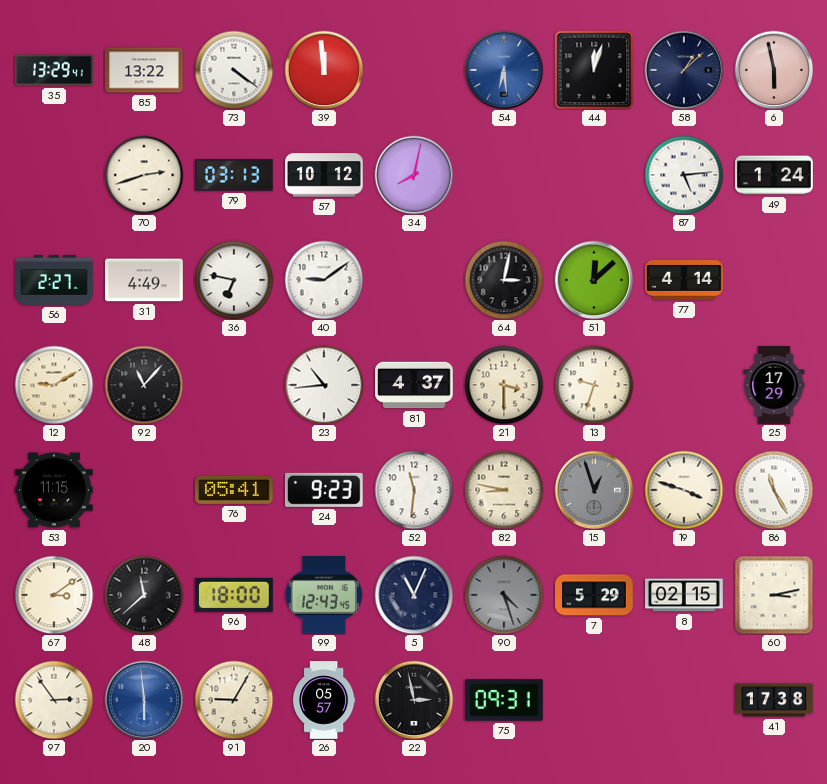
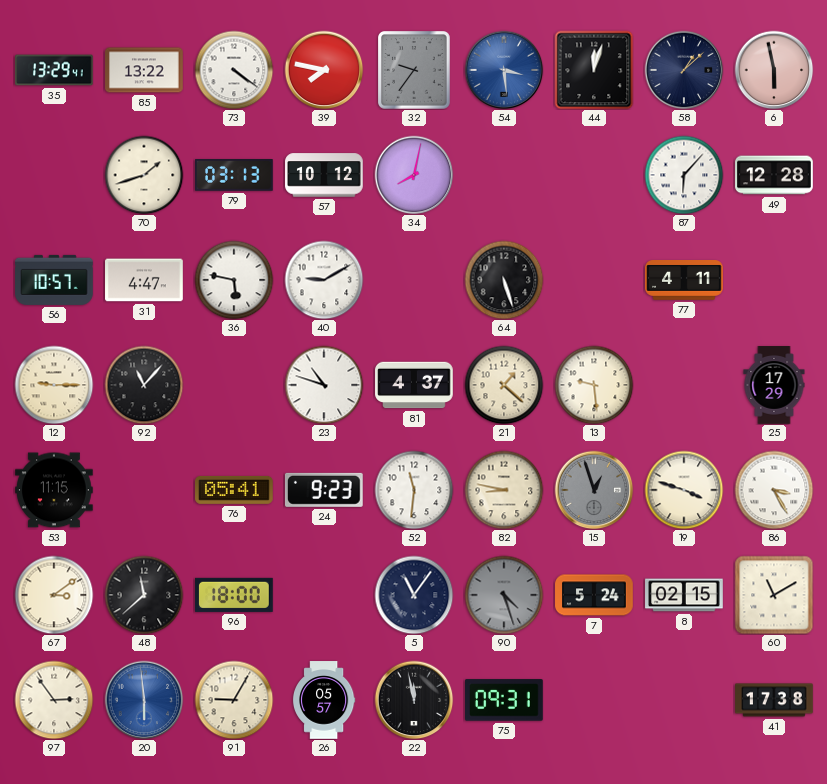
39: 11:59 -> 7:47
32: none -> 9:36
54: 6:29 -> 3:29
70: 2:42 -> 1:42
87: 5:14 -> 6:07
49: 1:24 -> 12:28
56: 2:27 -> 10:57
31: 4:49 -> 4:47
36: 6:47 -> 5:47
40: 9:09 -> 9:10
64: 3:02 -> 5:27
51: 12:08 -> none
77: 4:14 -> 4:11
12: 9:10 -> 9:15
23: 10:44 -> 10:48
21: 3:30 -> 1:22
13: 9:33 -> 9:29
86: 11:25 -> 3:25
99: 12:43 -> none
5: 11:04 -> 11:06
7: 5:29 -> 5:24
60: 3:13 -> 11:10
22: 2:58 -> 11:58
